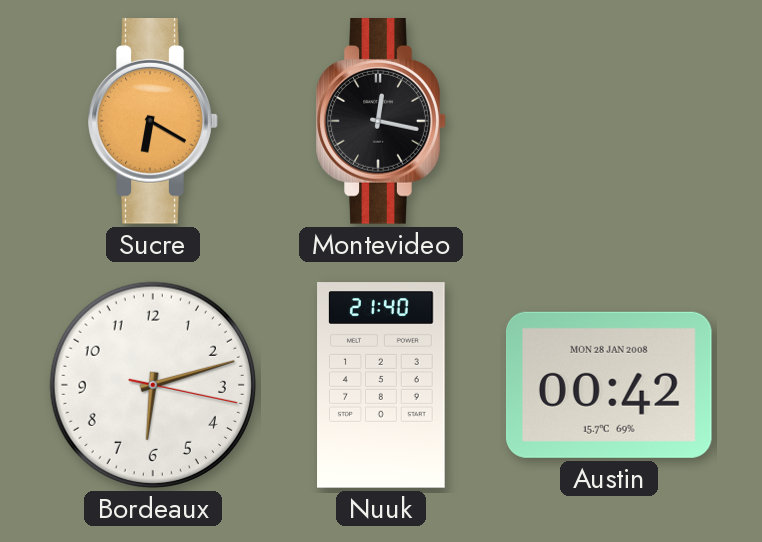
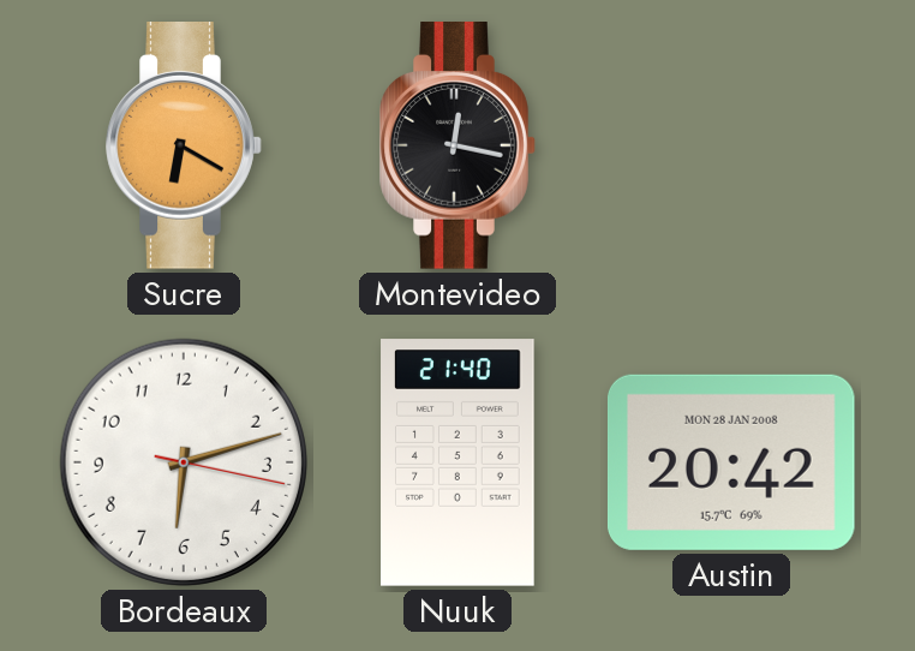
Austin: 00:42 -> 20:42
